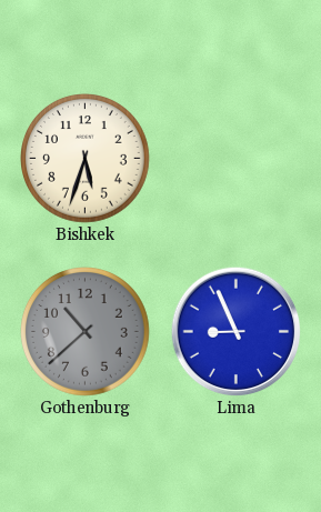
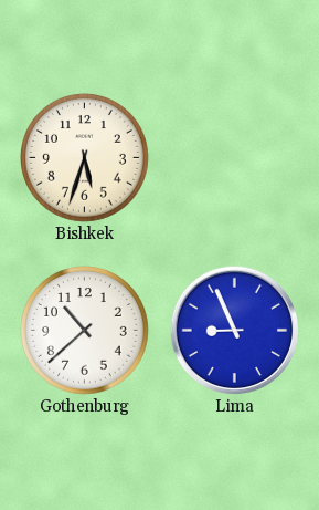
Gothenburg dial: grey -> white
